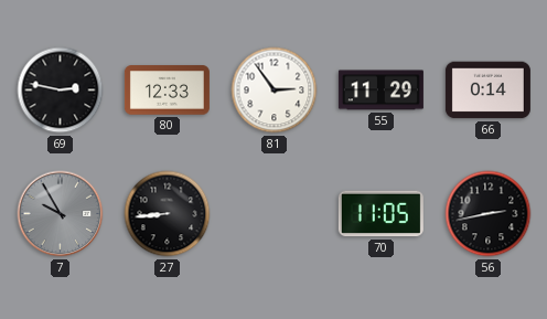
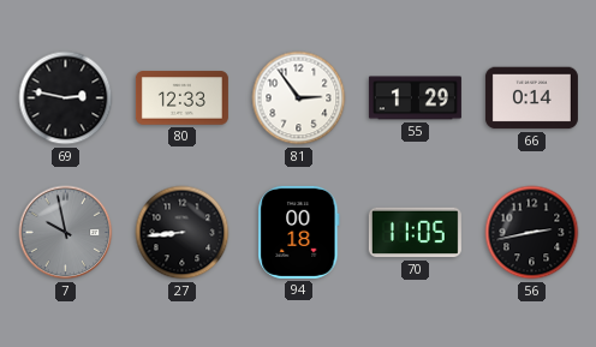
55: 11:29 -> 1:29
7: 9:55 -> 9:58
94: none -> 00:18
